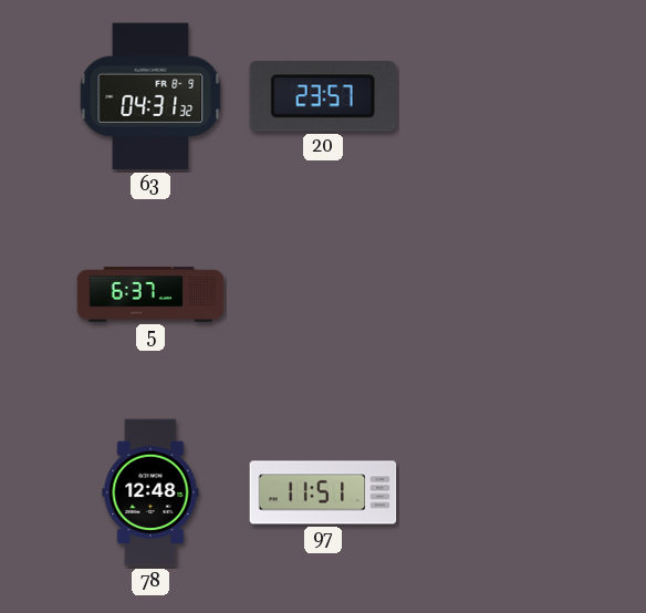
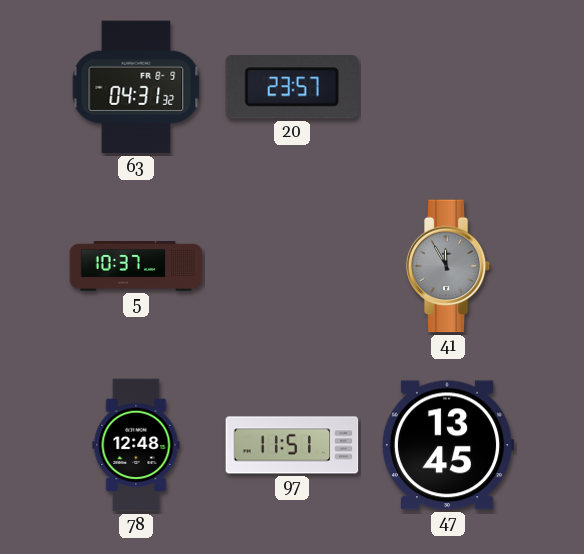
5: 6:37 -> 10:37
41: none -> 11:55
47: none -> 13:45
